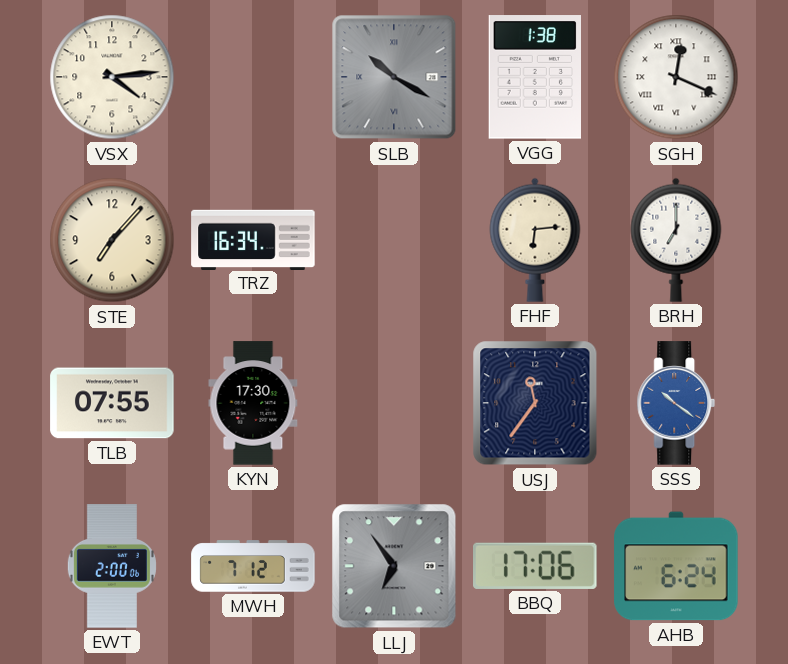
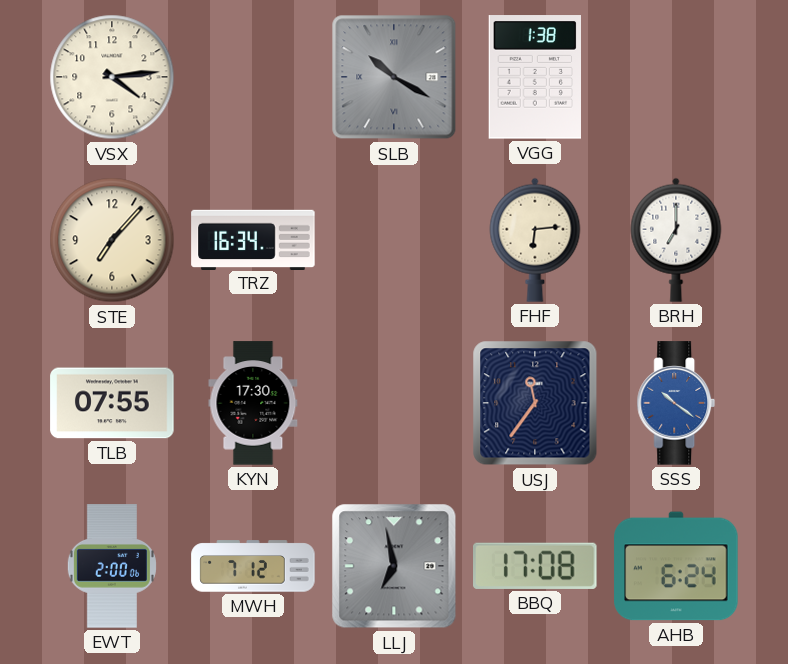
SGH: 12:19 -> none
LLJ: 6:54 -> 6:58
BBQ: 17:06 -> 17:08
